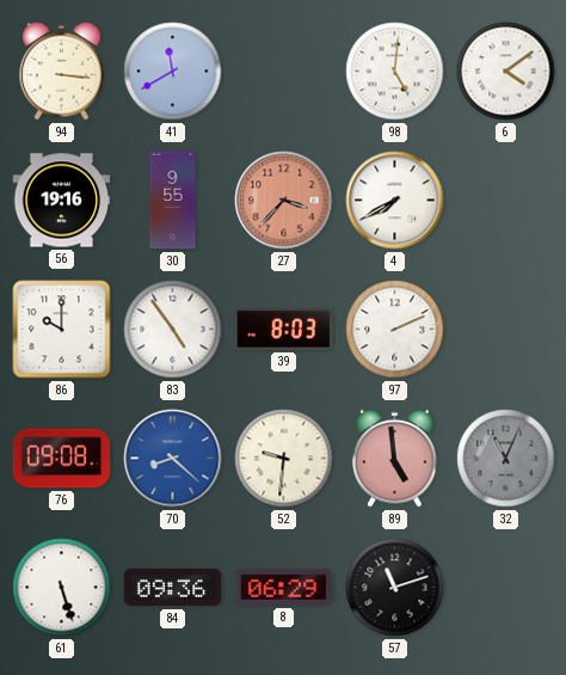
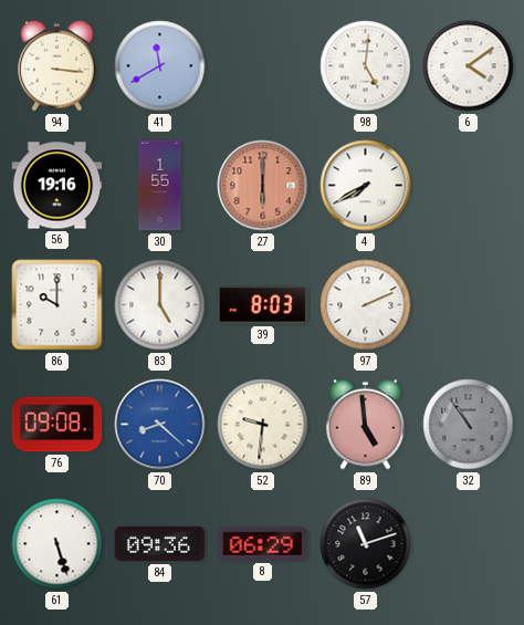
30: 9:55 -> 1:55
27: 3:37 -> 6:00
83: 4:54 -> 5:00
32: 11:04 -> 10:54
